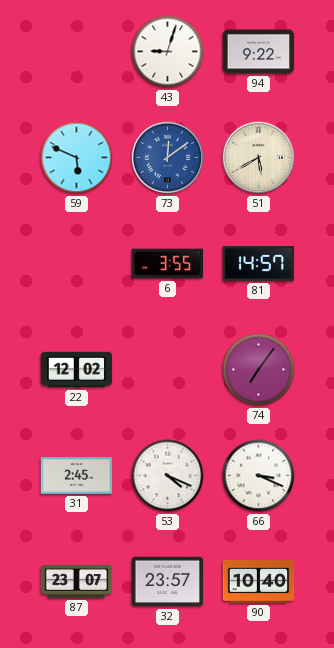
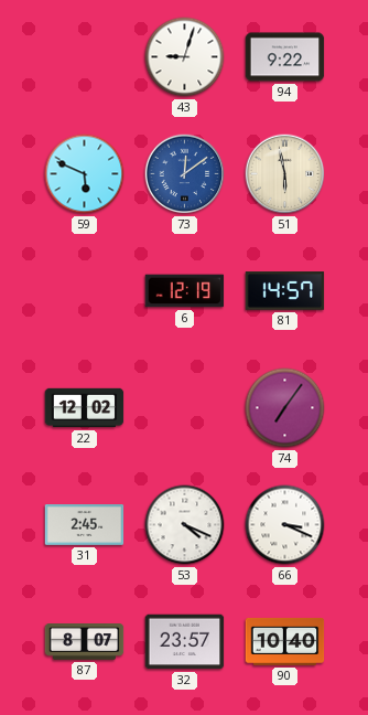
51: 5:40 -> 5:58
6: 3:55 -> 12:19
87: 23:07 -> 8:07
